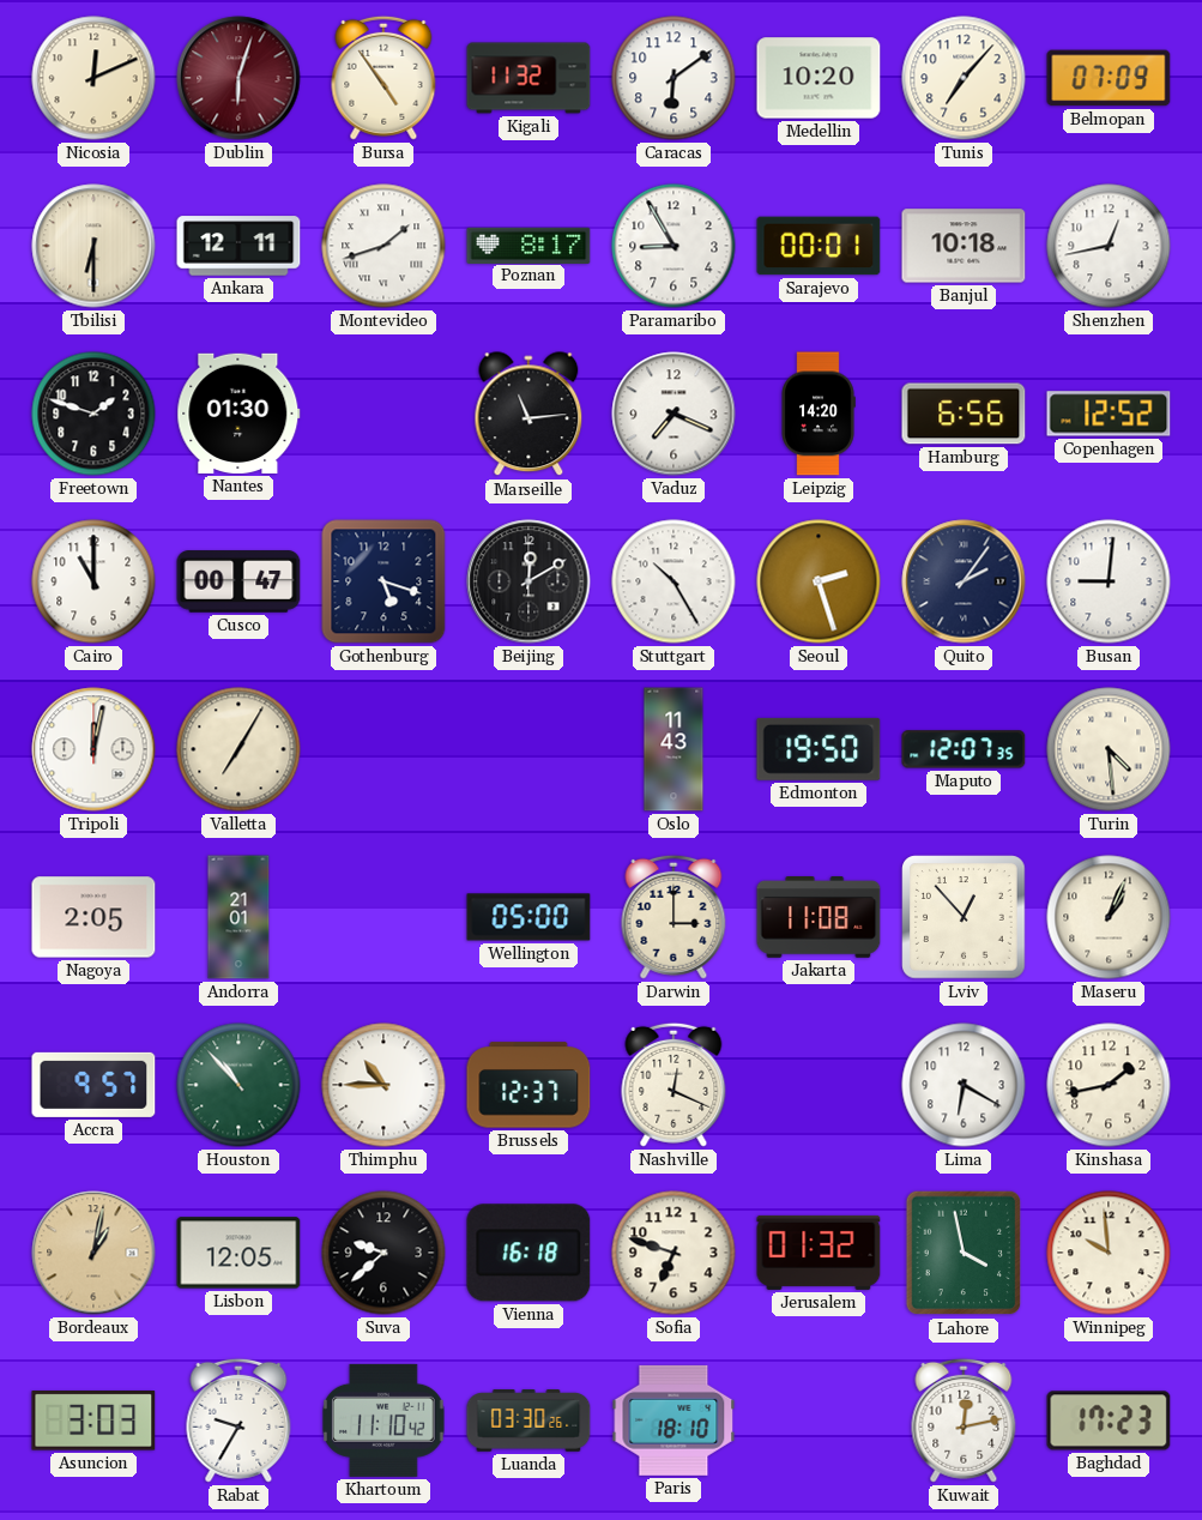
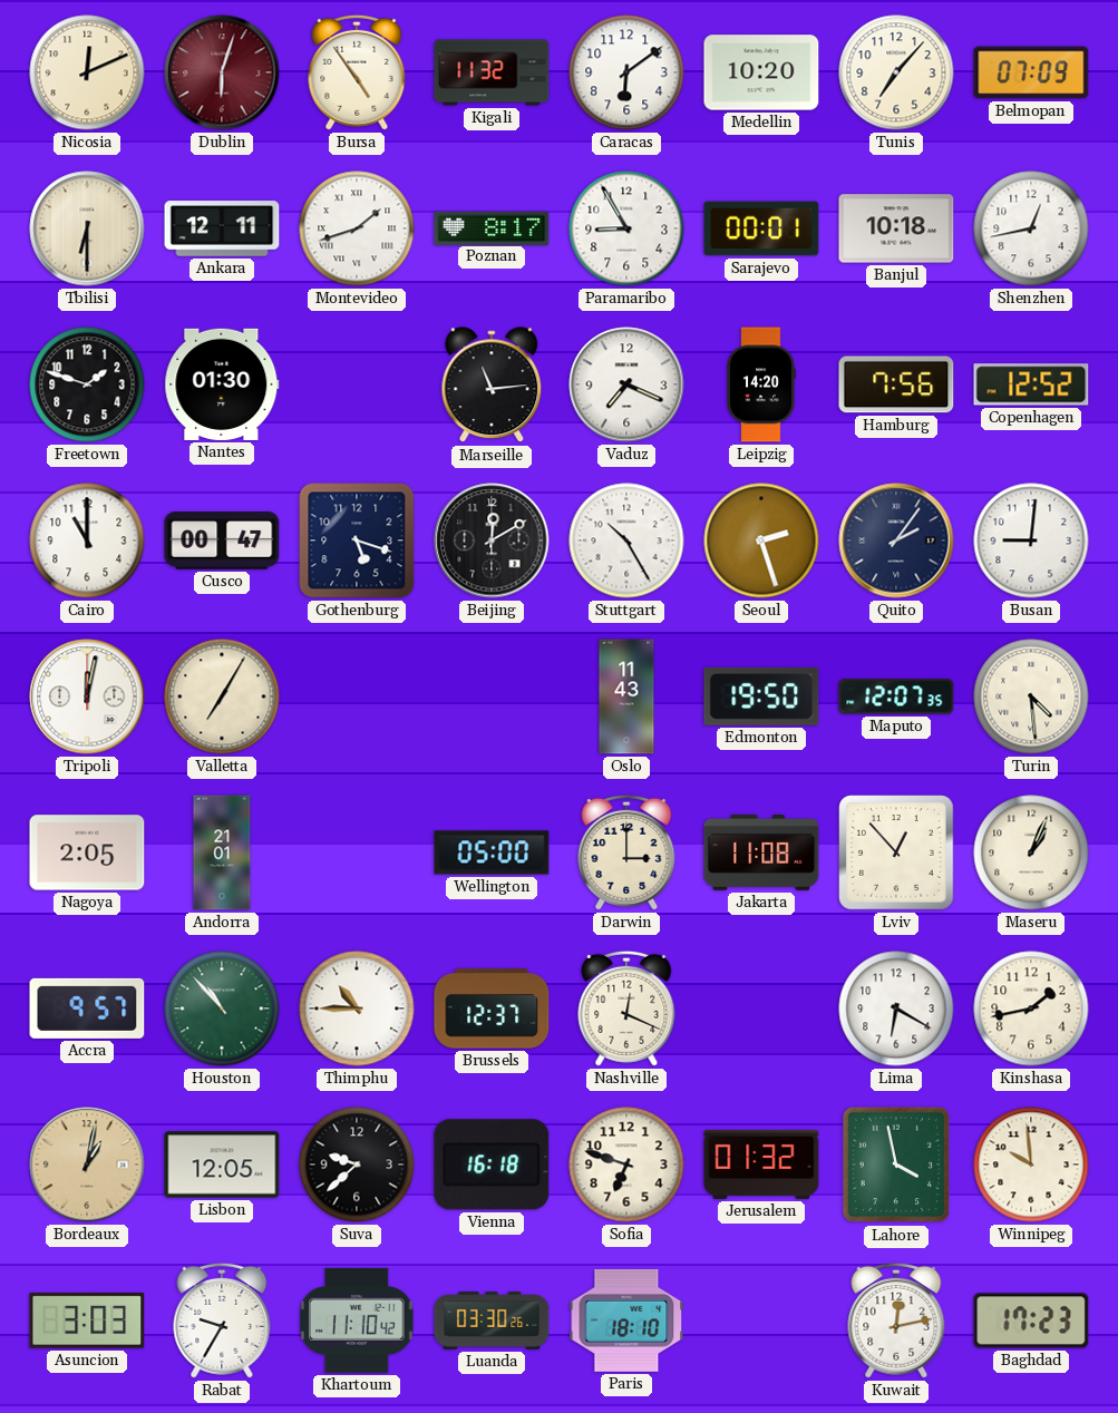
Hamburg: 6:56 -> 7:56
